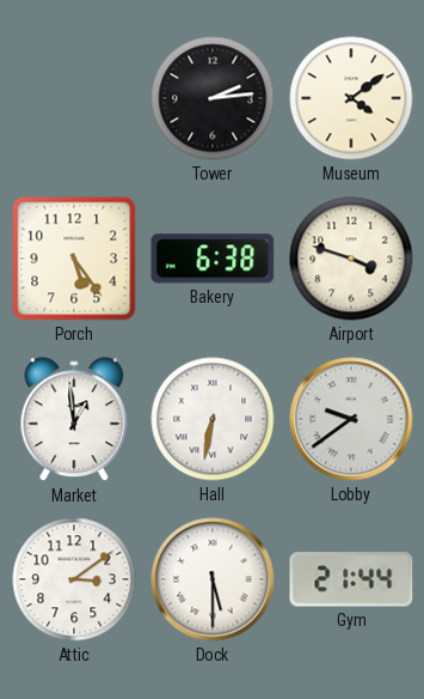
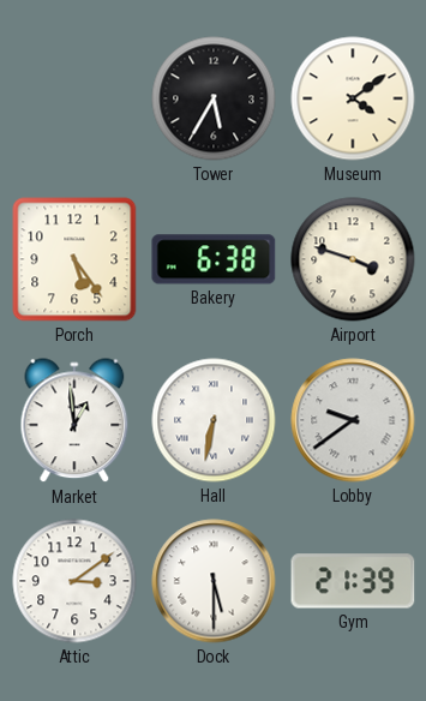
Tower: 2:14 -> 5:35
Gym: 21:44 -> 21:39
